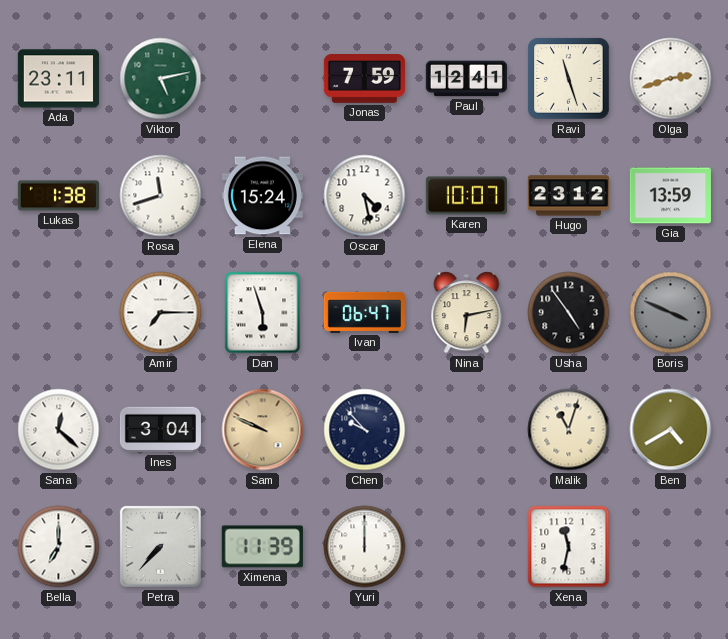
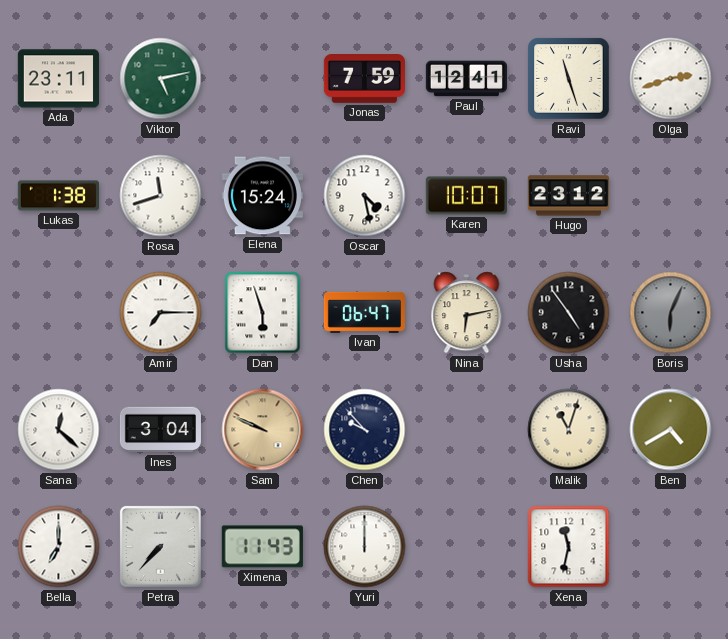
Gia: 13:59 -> none
Boris: 3:49 -> 6:04
Ximena: 11:39 -> 11:43
